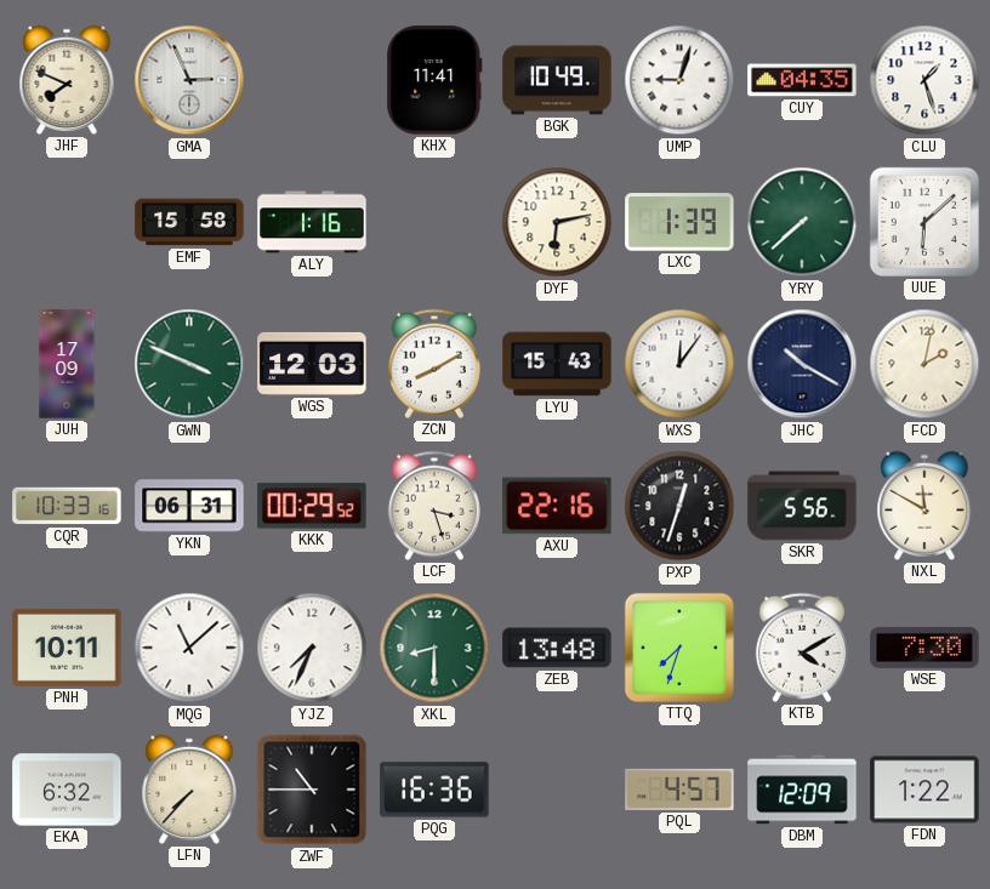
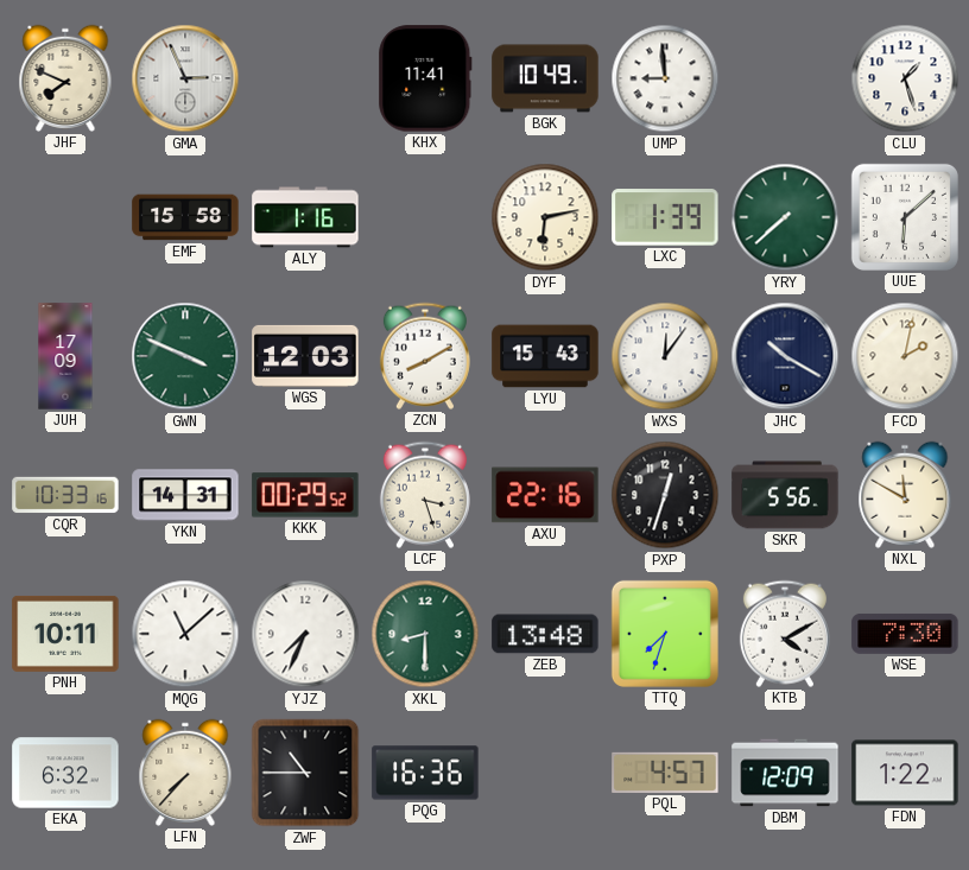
UMP: 9:03 -> 8:59
CUY: 04:35 -> none
YKN: 06:31 -> 14:31
